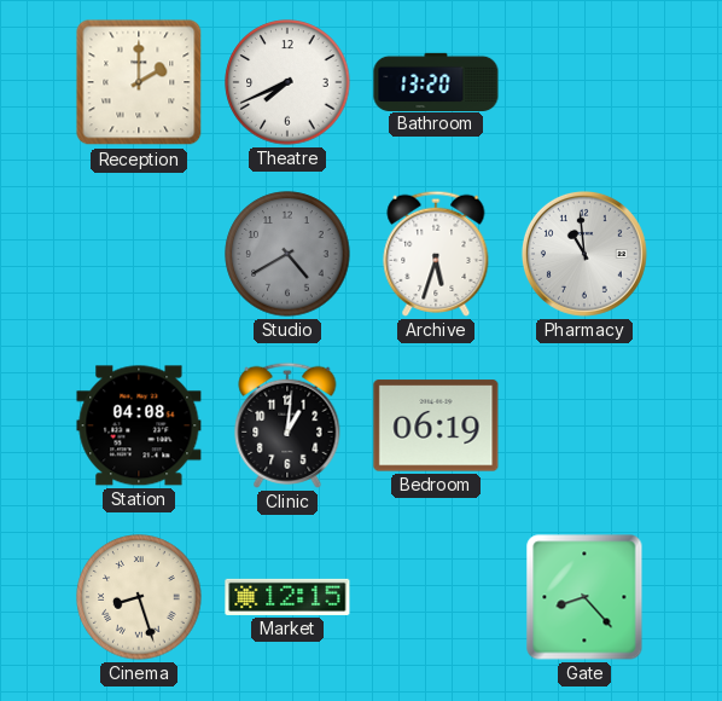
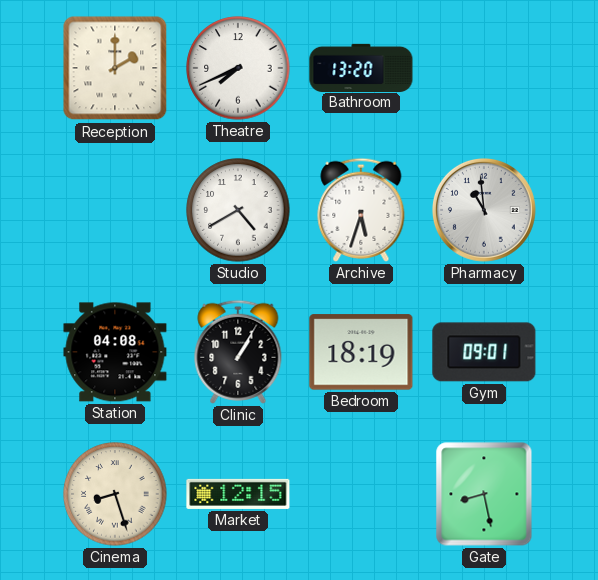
Studio dial: grey -> white
Clinic: 1:01 -> 1:05
Bedroom: 06:19 -> 18:19
Gym: none -> 09:01
Gate: 8:23 -> 8:28
